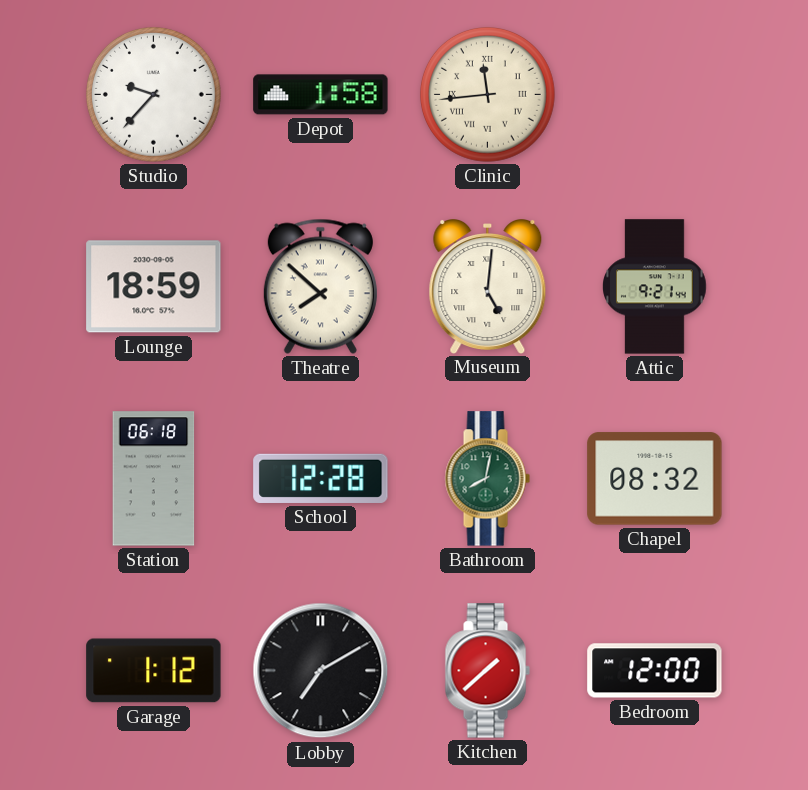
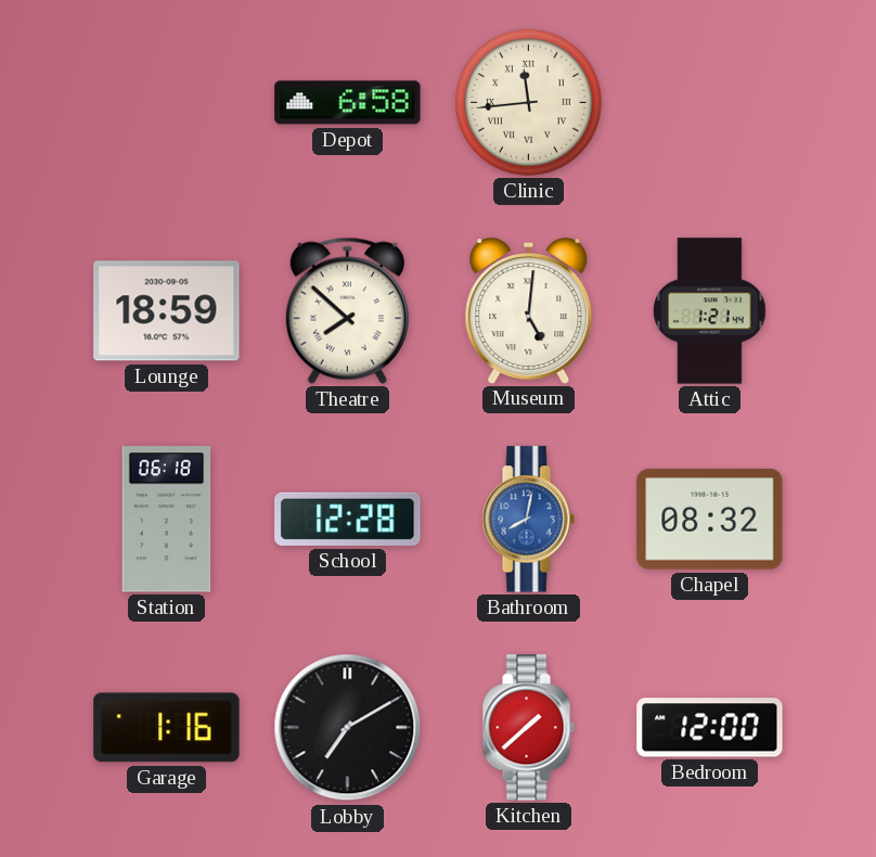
Studio: 9:37 -> none
Depot: 1:58 -> 6:58
Attic: 9:21 -> 1:21
Bathroom dial: green -> blue
Garage: 1:12 -> 1:16
